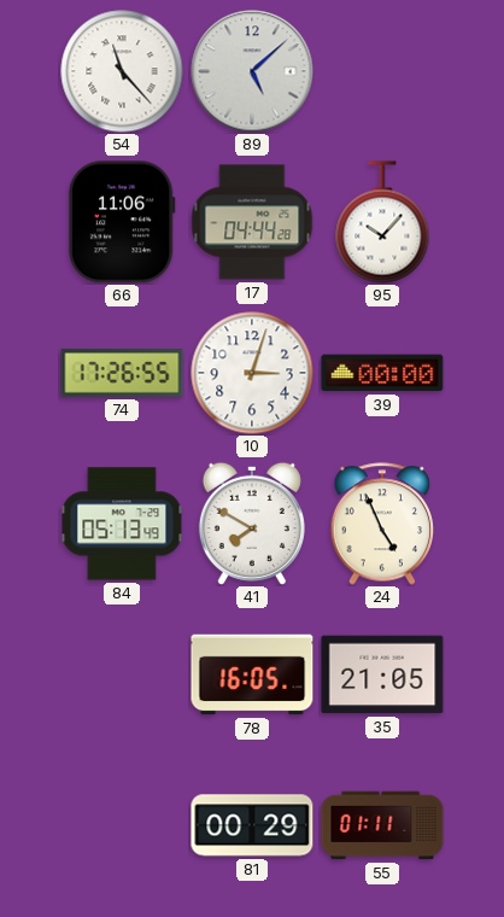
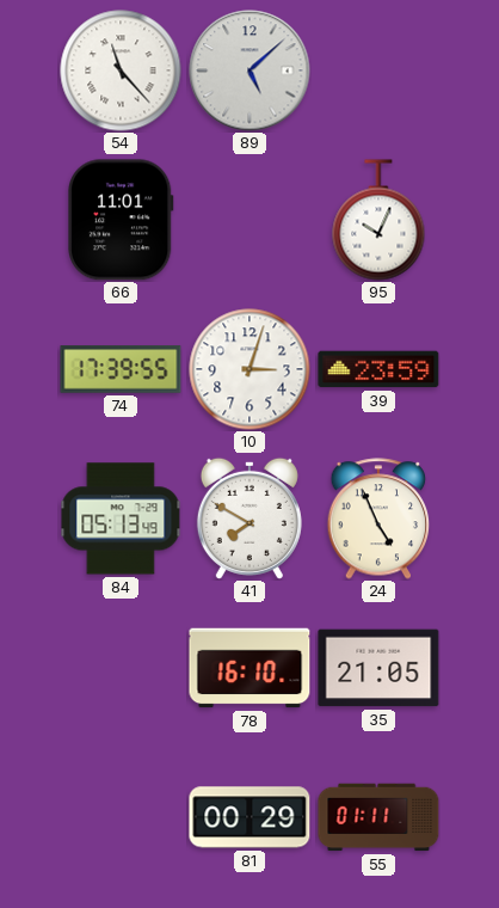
66: 11:06 -> 11:01
17: 04:44 -> none
95: 10:07 -> 10:04
74: 17:26 -> 17:39
39: 00:00 -> 23:59
78: 16:05 -> 16:10
